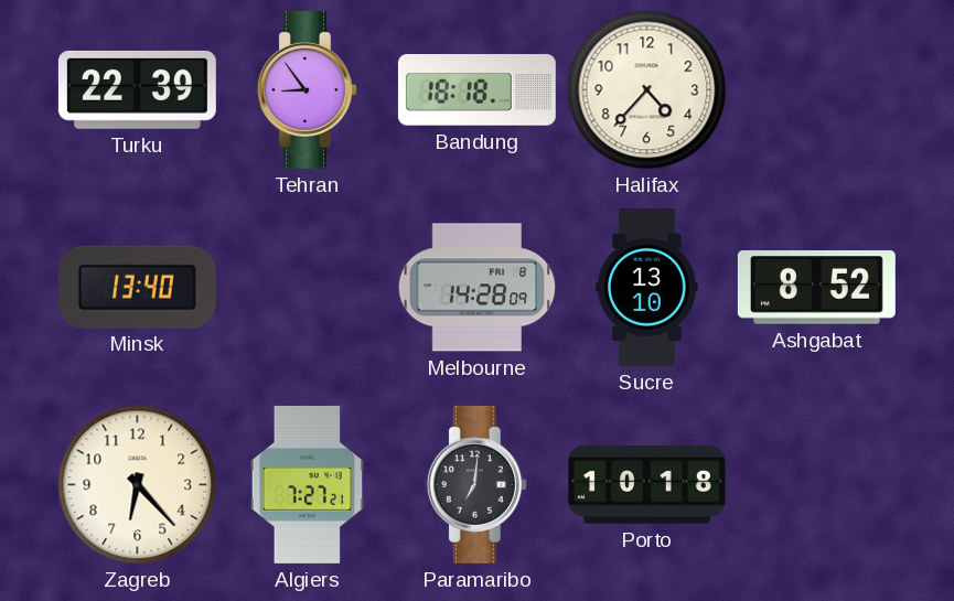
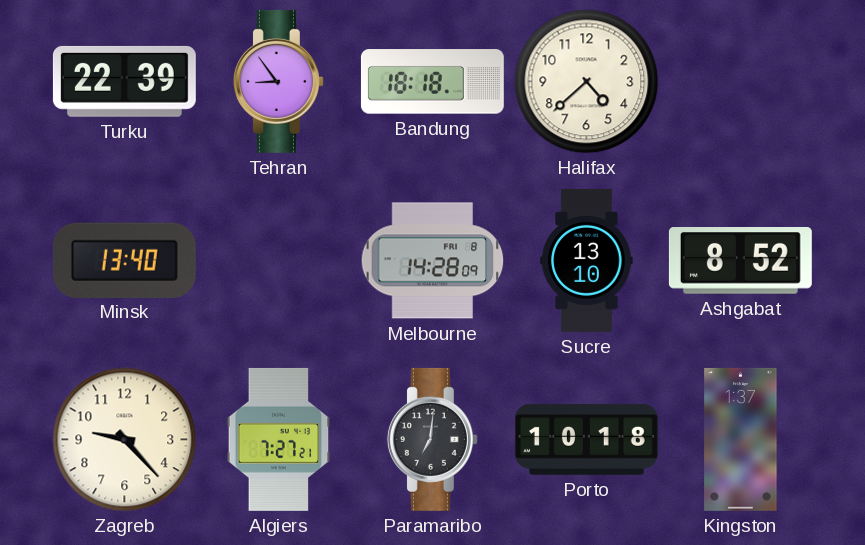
Halifax: 4:37 -> 4:38
Zagreb: 6:23 -> 9:23
Kingston: none -> 1:37
